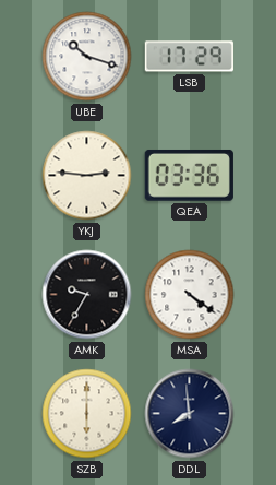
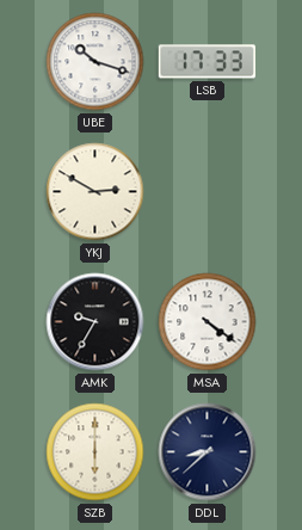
LSB: 17:29 -> 17:33
YKJ: 2:46 -> 2:50
QEA: 03:36 -> none
DDL: 7:59 -> 8:38
